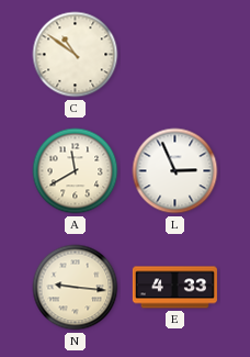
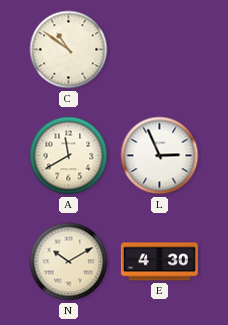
N: 9:16 -> 10:10
E: 4:33 -> 4:30
